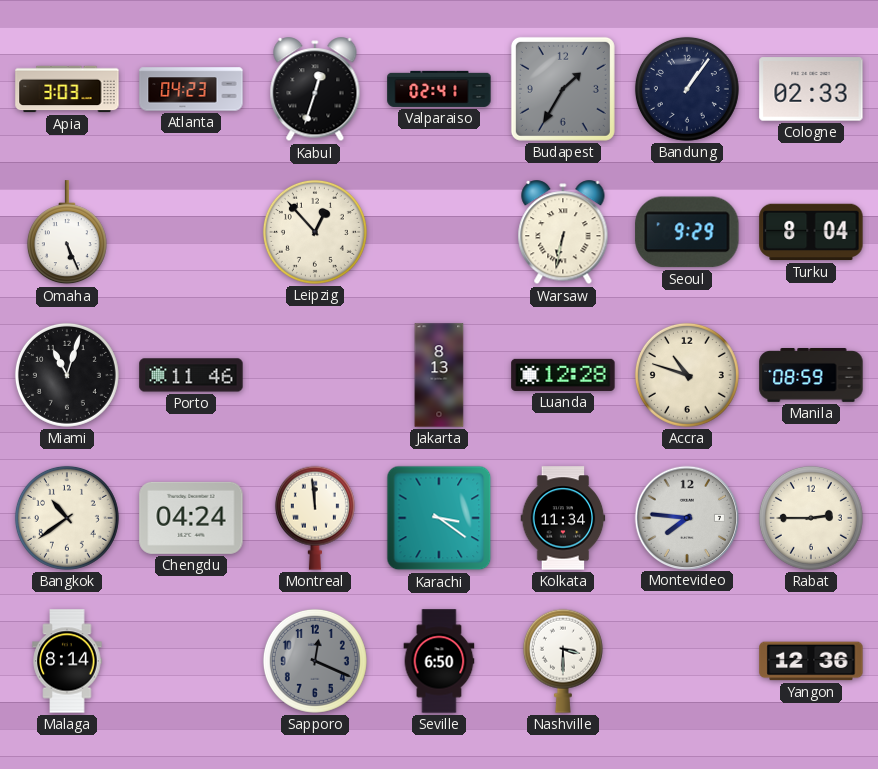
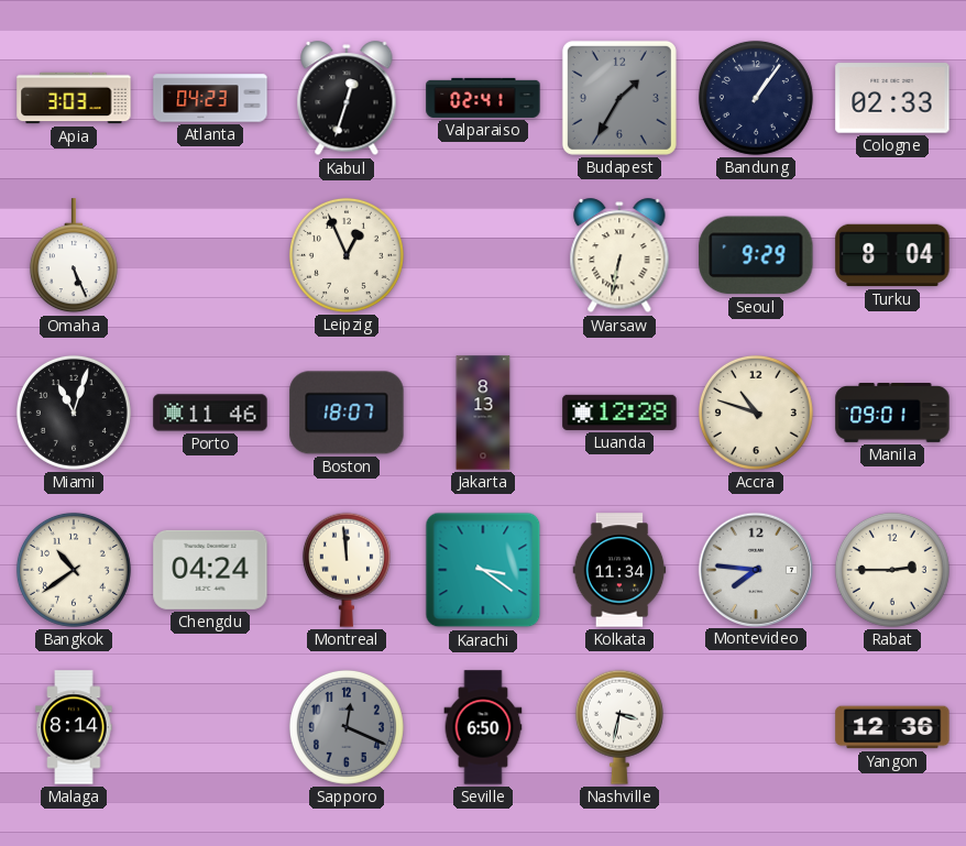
Leipzig: 12:53 -> 12:56
Boston: none -> 18:07
Manila: 08:59 -> 09:01
Nashville: 3:30 -> 3:32
